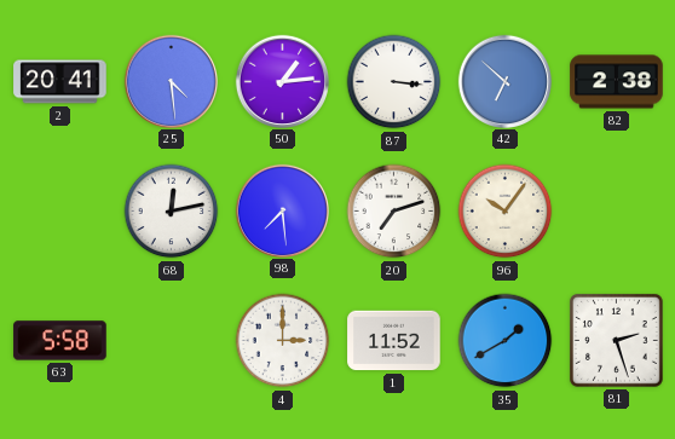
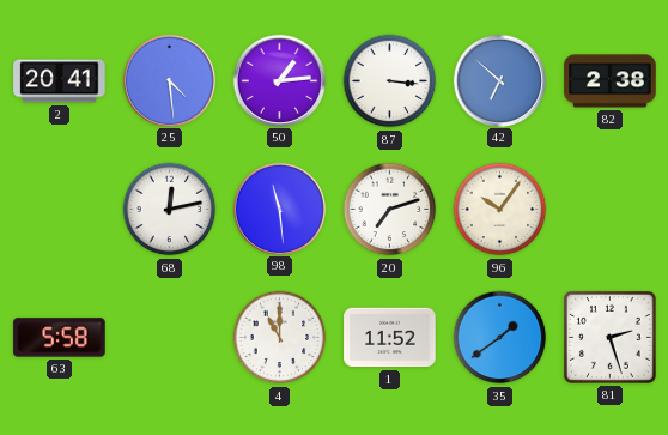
98: 7:29 -> 11:29
4: 3:00 -> 11:00
35: 1:40 -> 1:39
